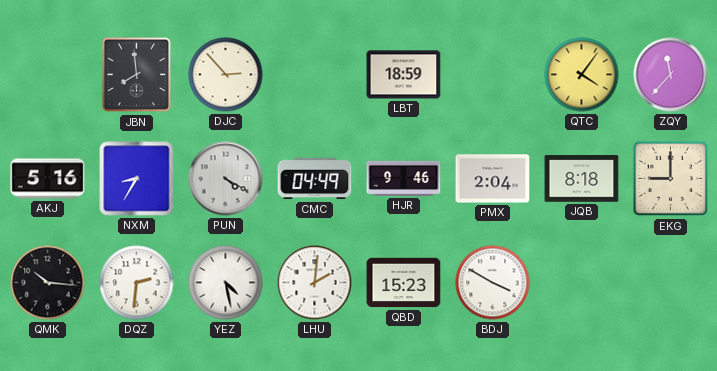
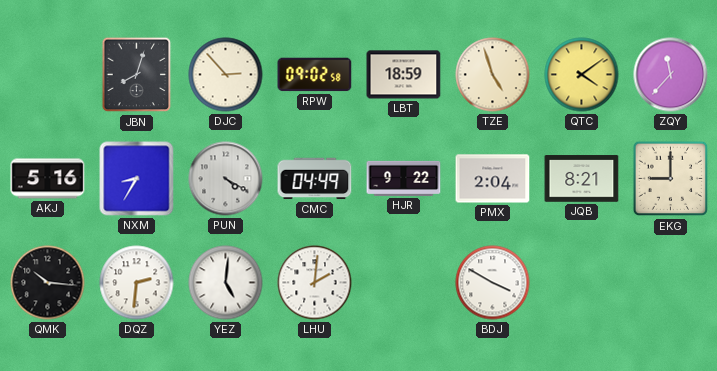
JBN: 7:59 -> 8:03
RPW: none -> 09:02
TZE: none -> 4:57
QTC: 4:06 -> 4:09
HJR: 9:46 -> 9:22
JQB: 8:18 -> 8:21
YEZ: 4:28 -> 5:01
QBD: 15:23 -> none
